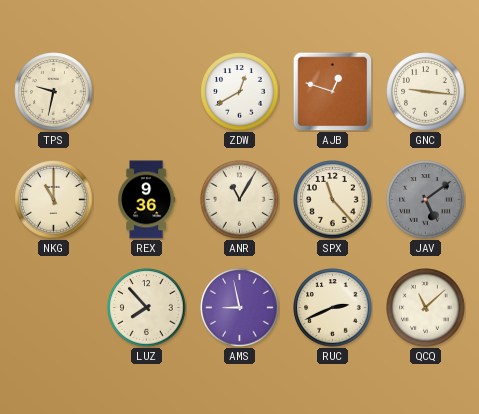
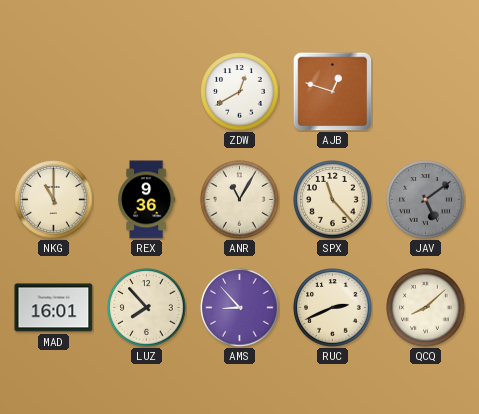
TPS: 9:32 -> none
GNC: 9:16 -> none
MAD: none -> 16:01
AMS: 8:58 -> 8:53
QCQ: 11:08 -> 8:08
